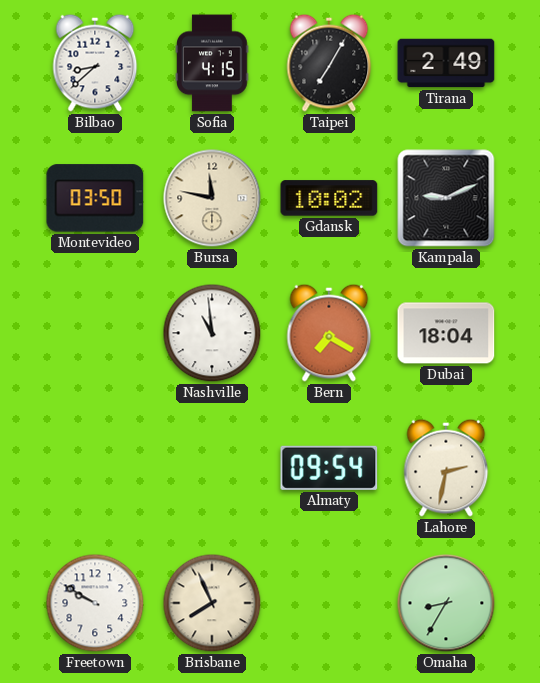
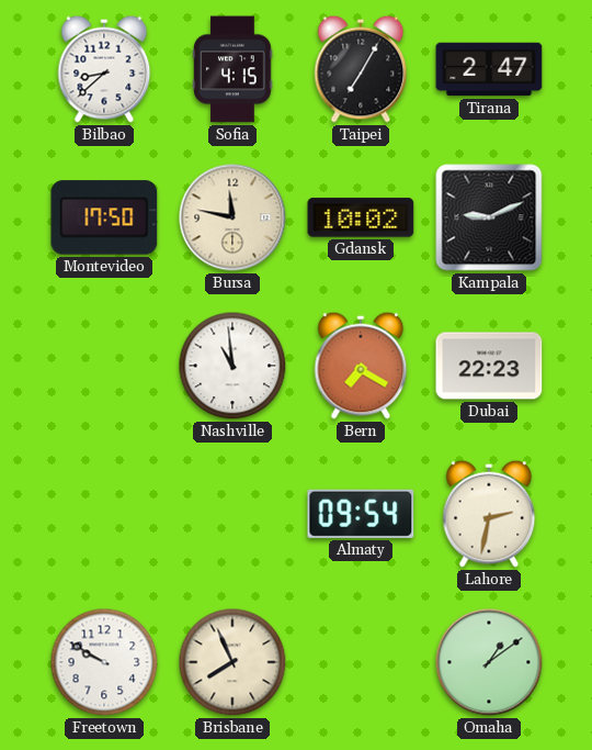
Tirana: 2:49 -> 2:47
Montevideo: 03:50 -> 17:50
Dubai: 18:04 -> 22:23
Omaha: 8:35 -> 1:09
